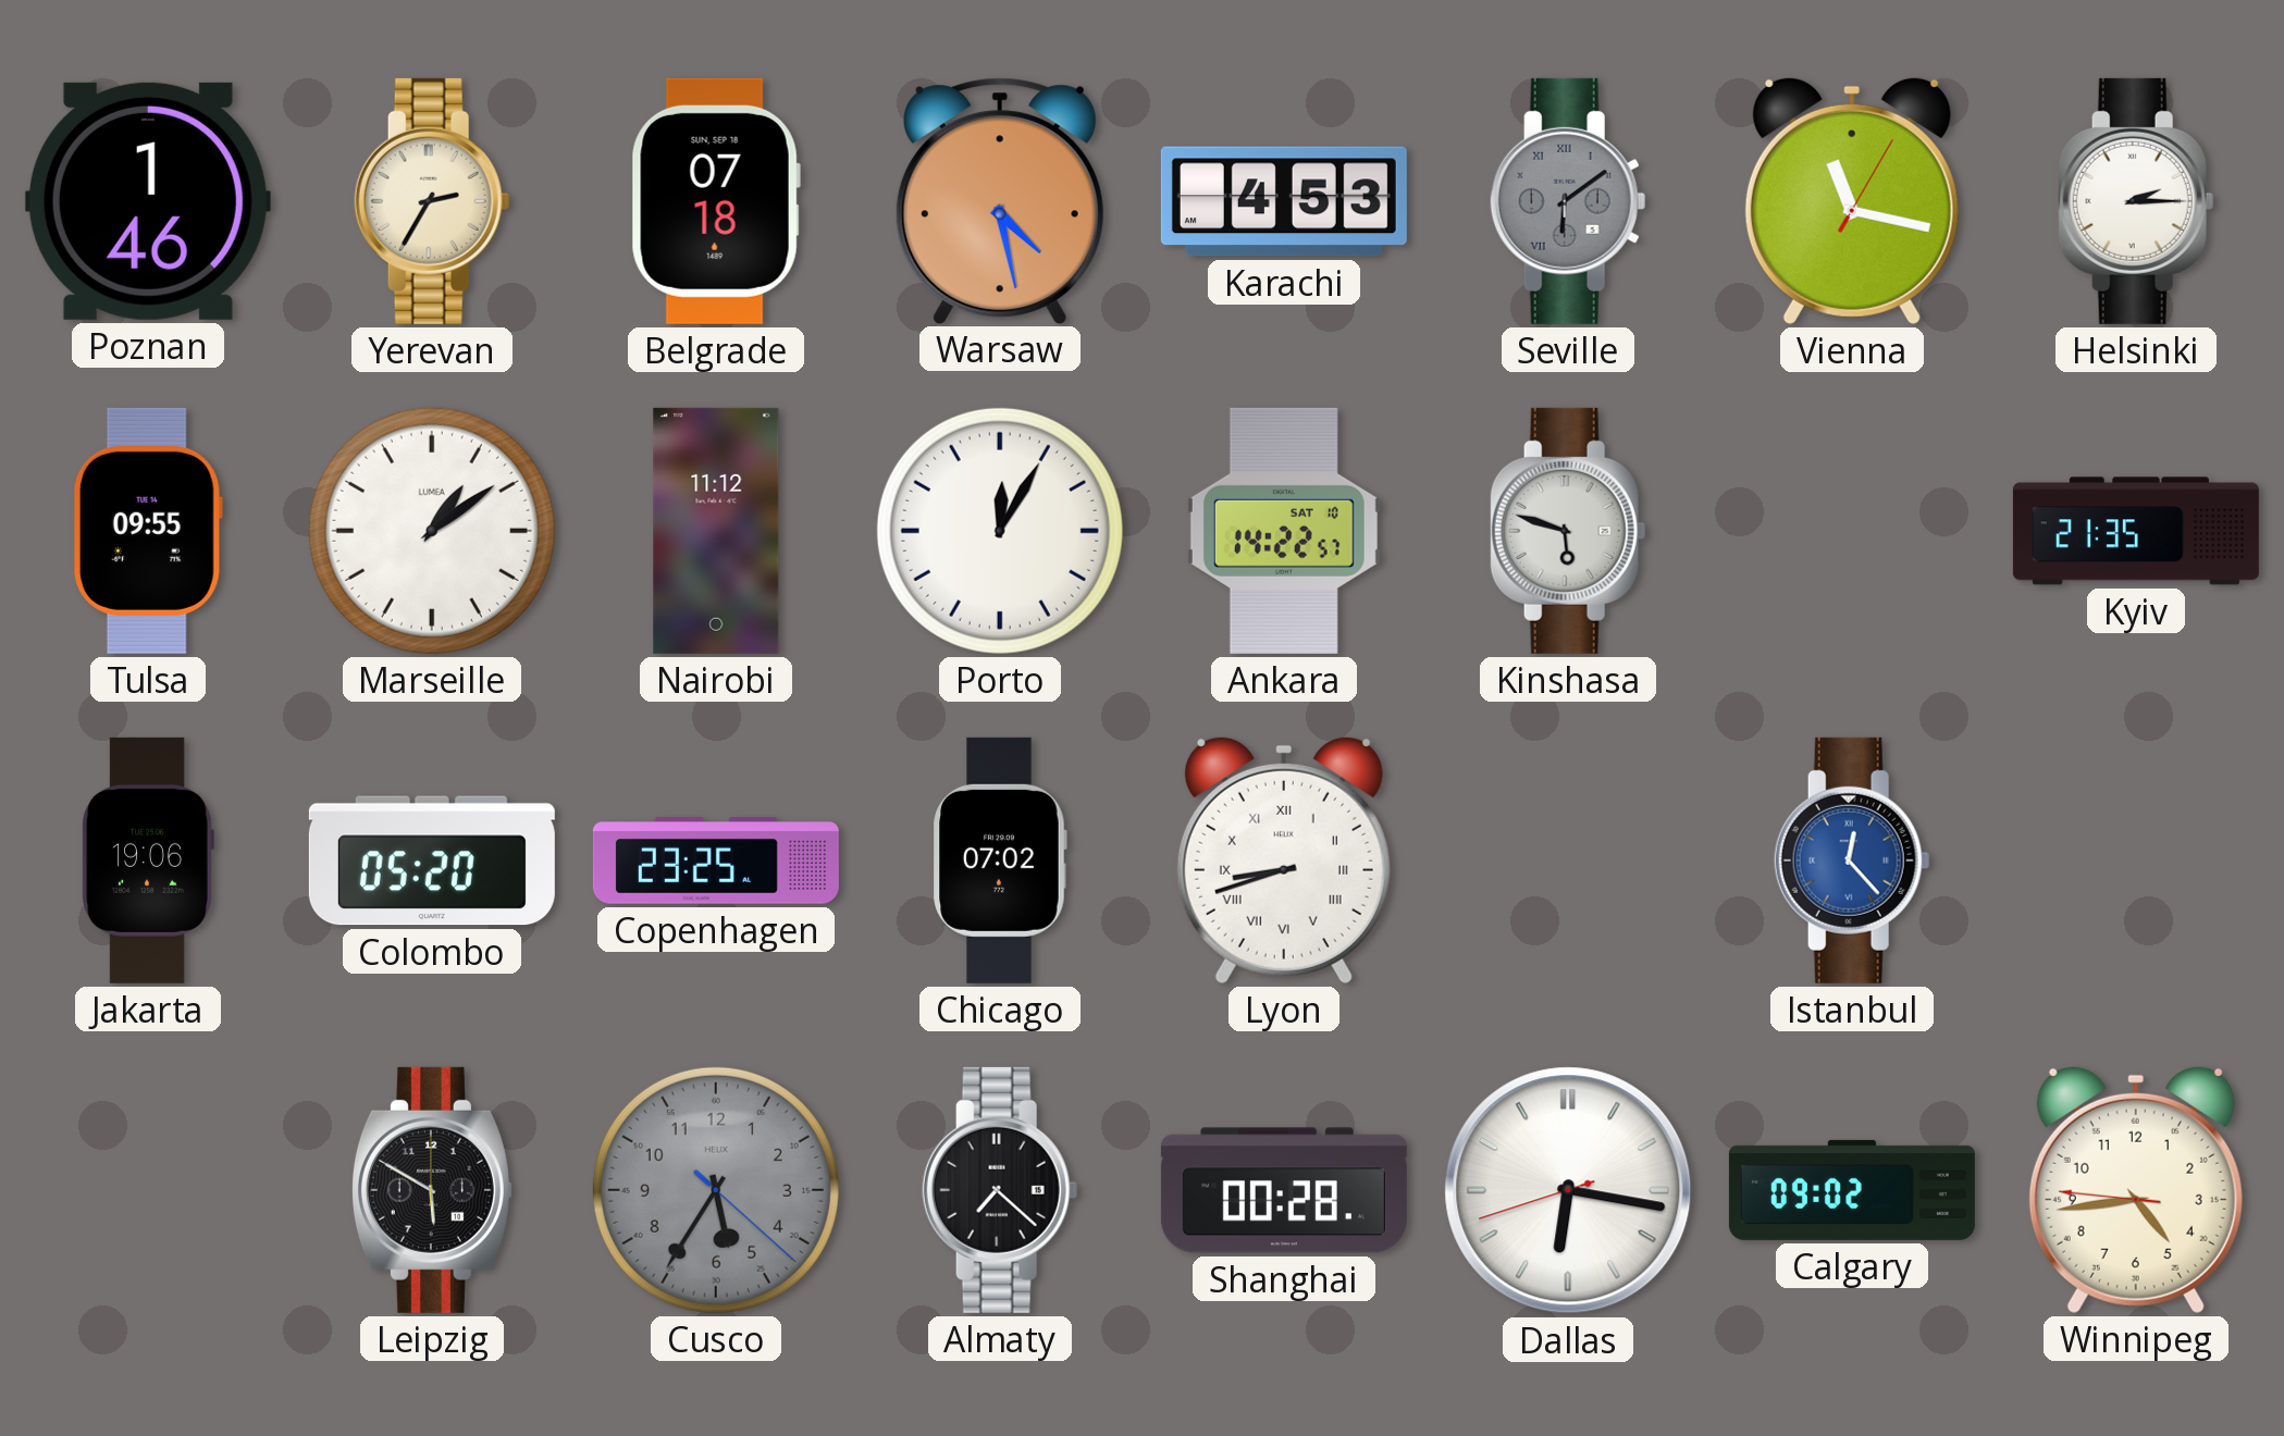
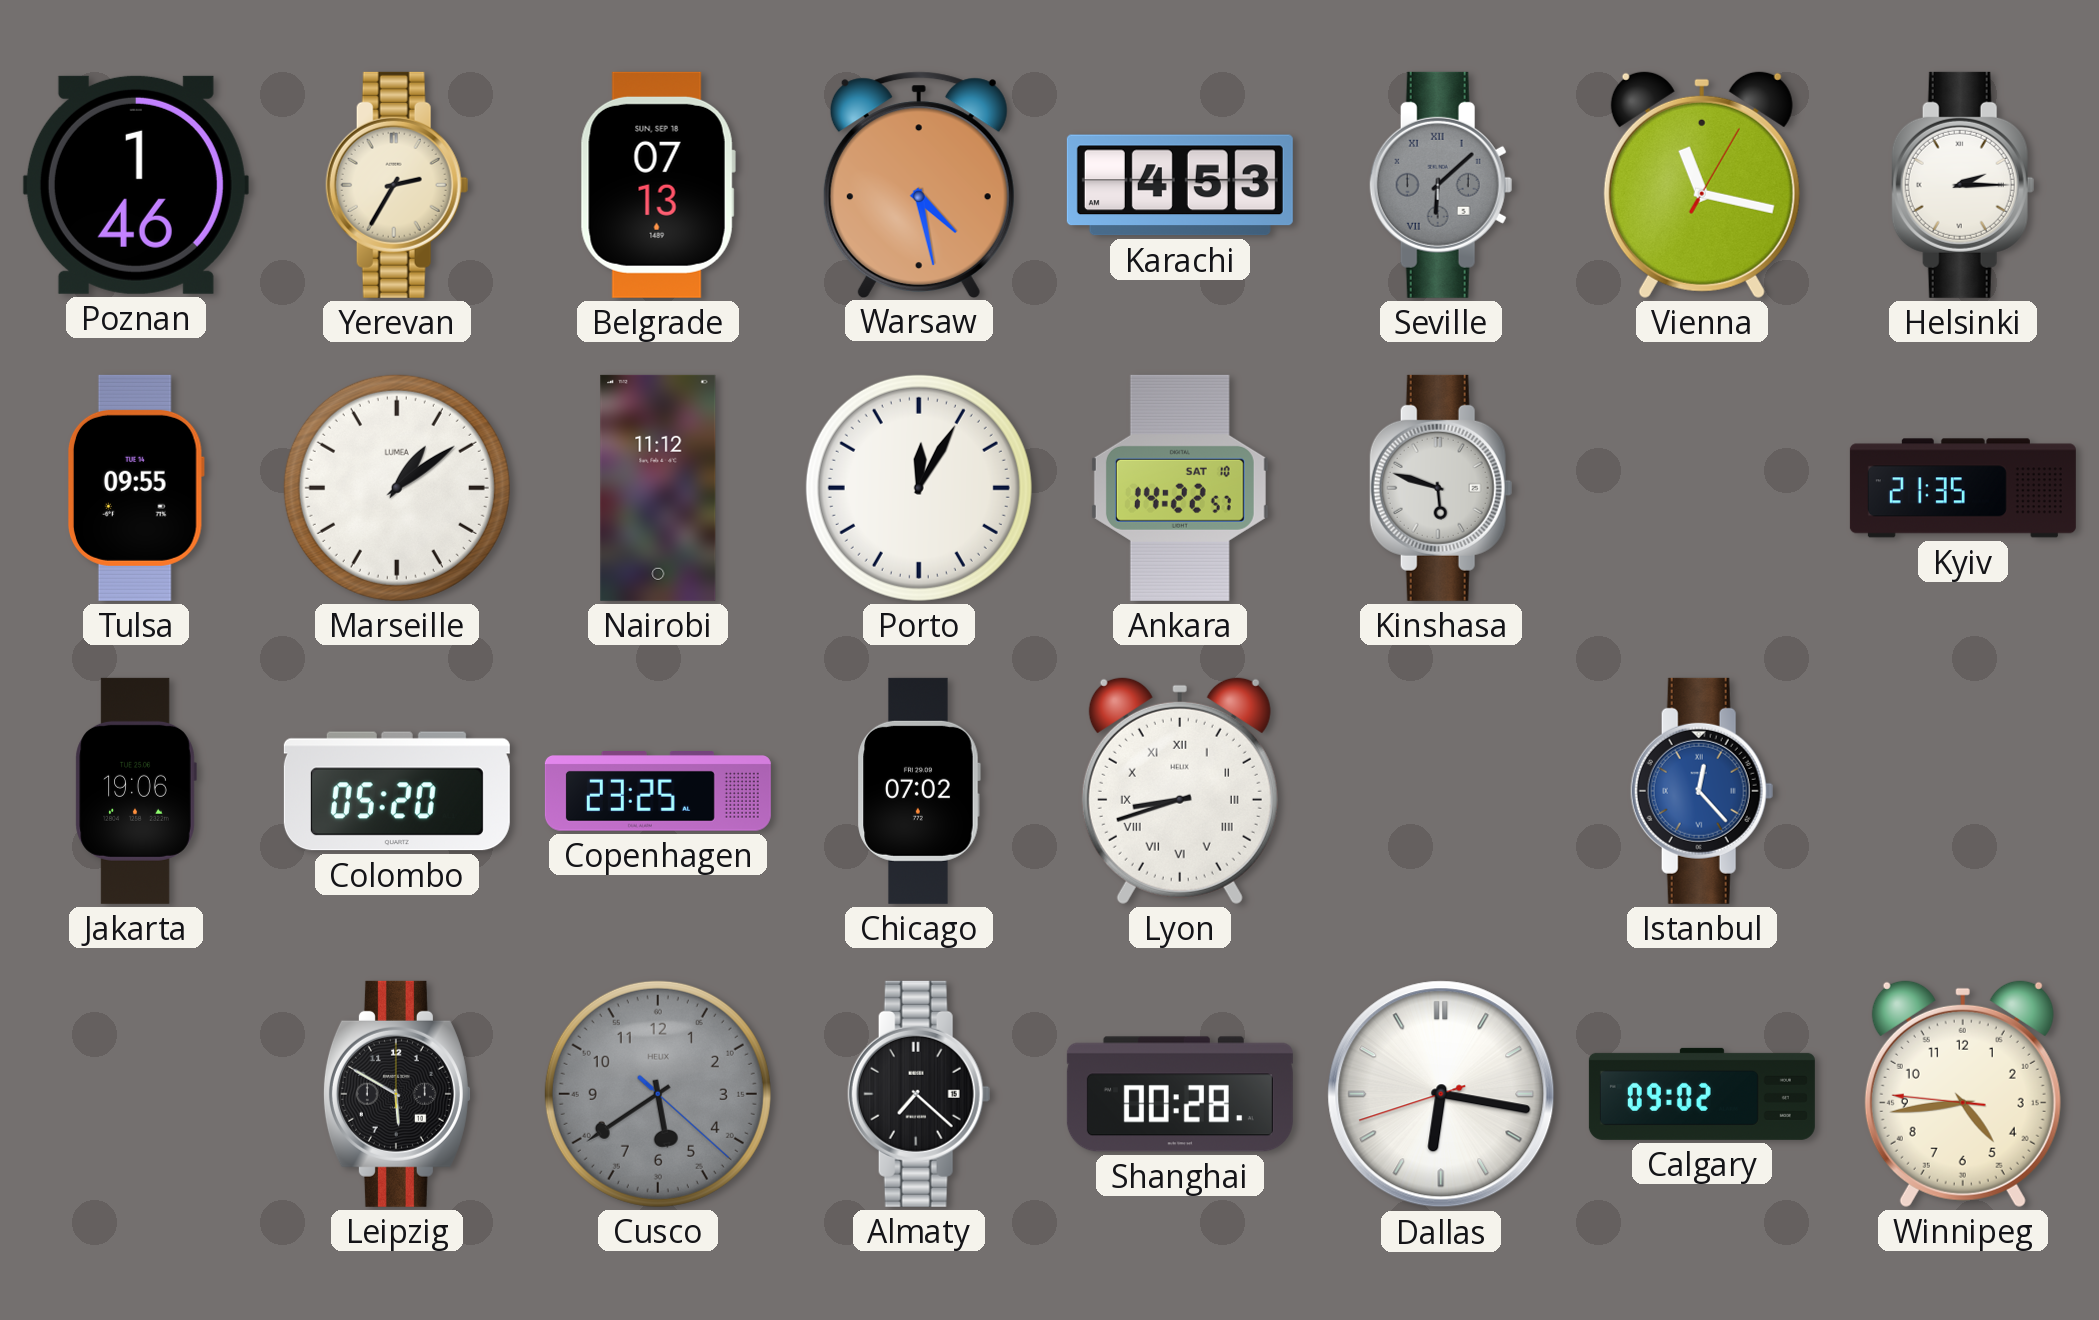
Belgrade: 07:18 -> 07:13
Seville: 6:09 -> 6:08
Cusco: 5:35 -> 5:39
